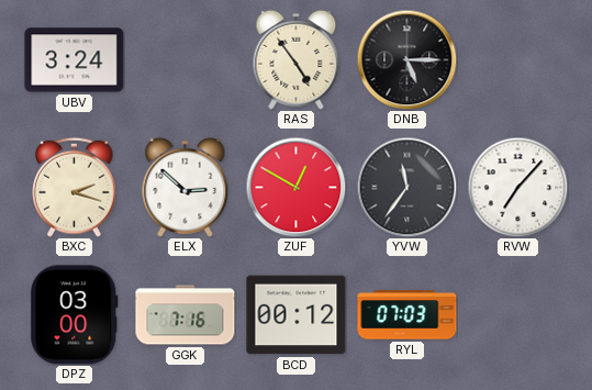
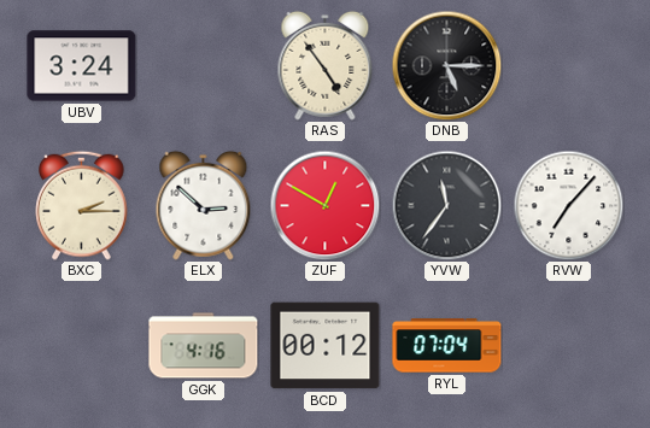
BXC: 2:18 -> 2:15
DPZ: 03:00 -> none
GGK: 7:16 -> 4:16
RYL: 07:03 -> 07:04
